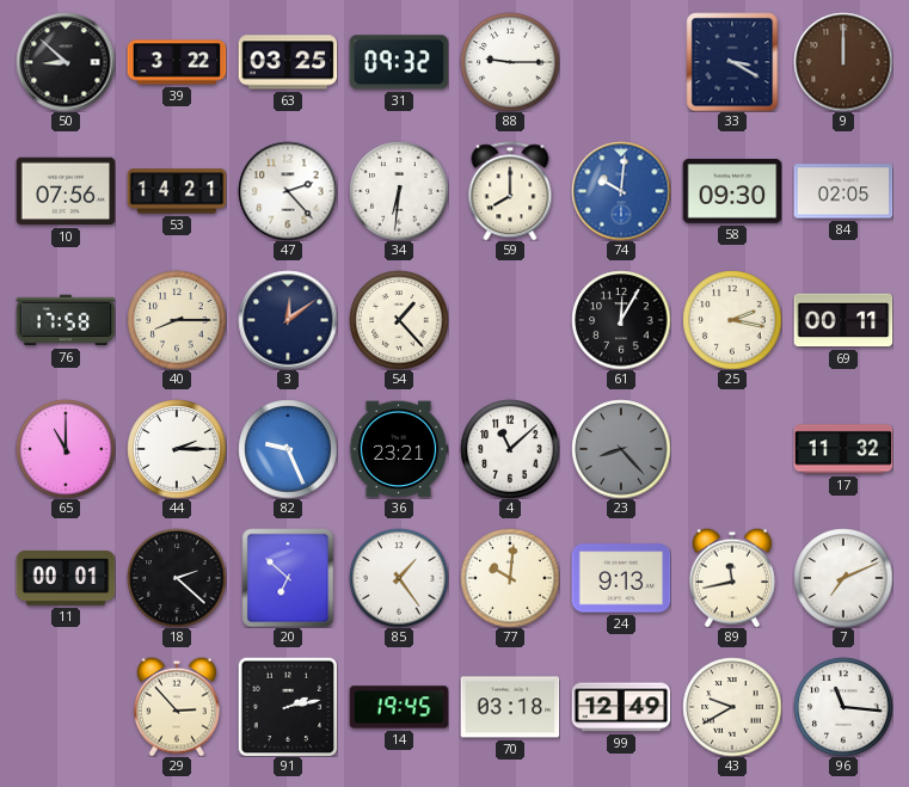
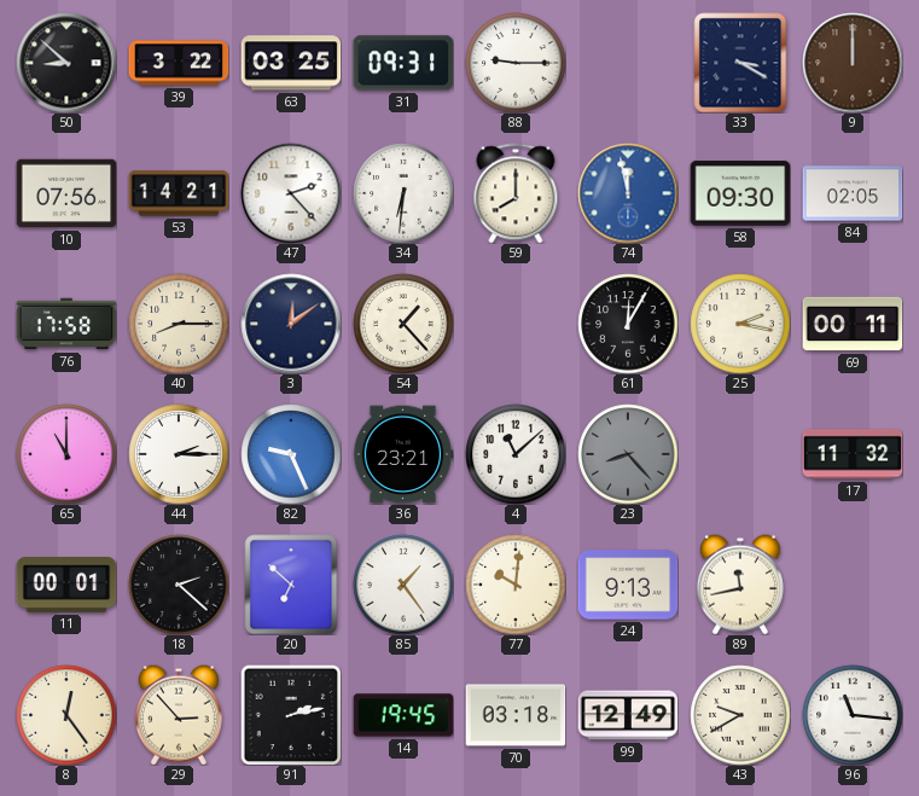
31: 09:32 -> 09:31
74: 10:01 -> 11:58
7: 7:11 -> none
8: none -> 12:24
